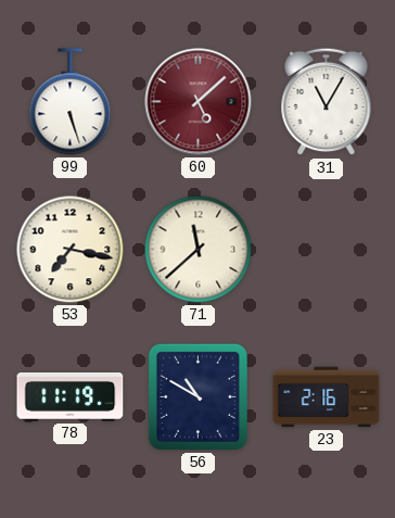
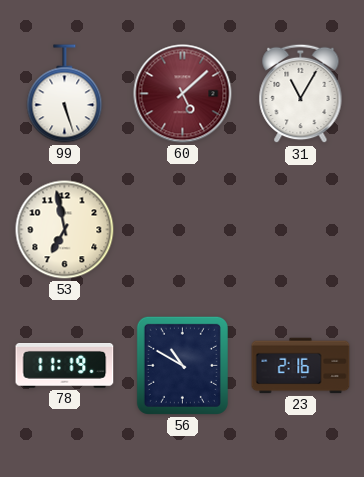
53: 7:17 -> 6:58
71: 11:38 -> none
